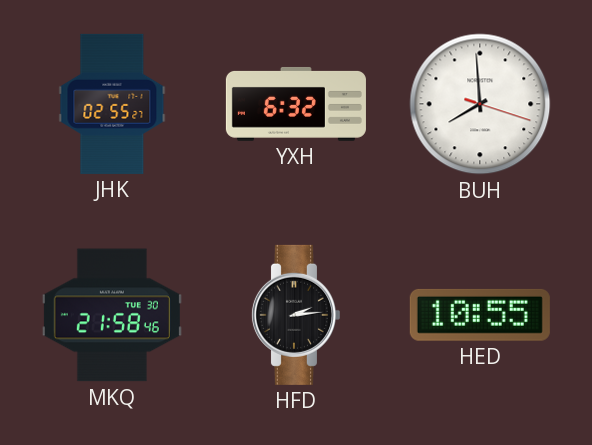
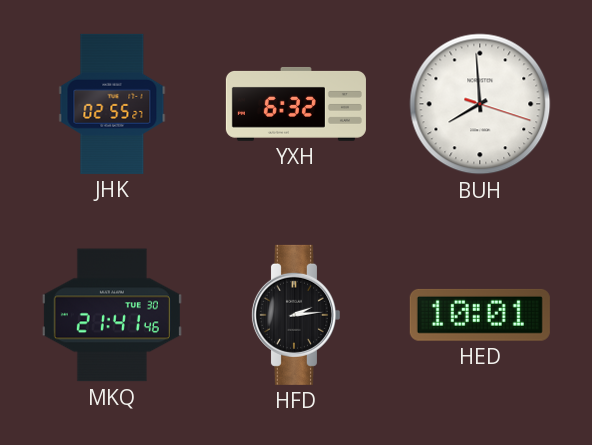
MKQ: 21:58 -> 21:41
HED: 10:55 -> 10:01
